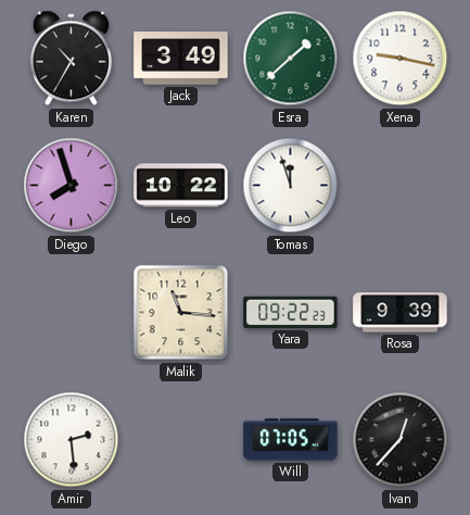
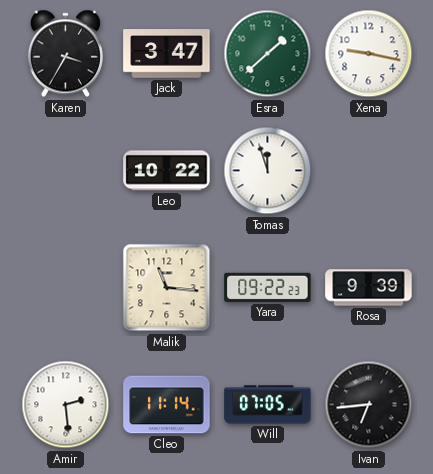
Karen: 10:35 -> 3:35
Jack: 3:49 -> 3:47
Diego: 7:57 -> none
Cleo: none -> 11:14
Ivan: 12:37 -> 6:44
